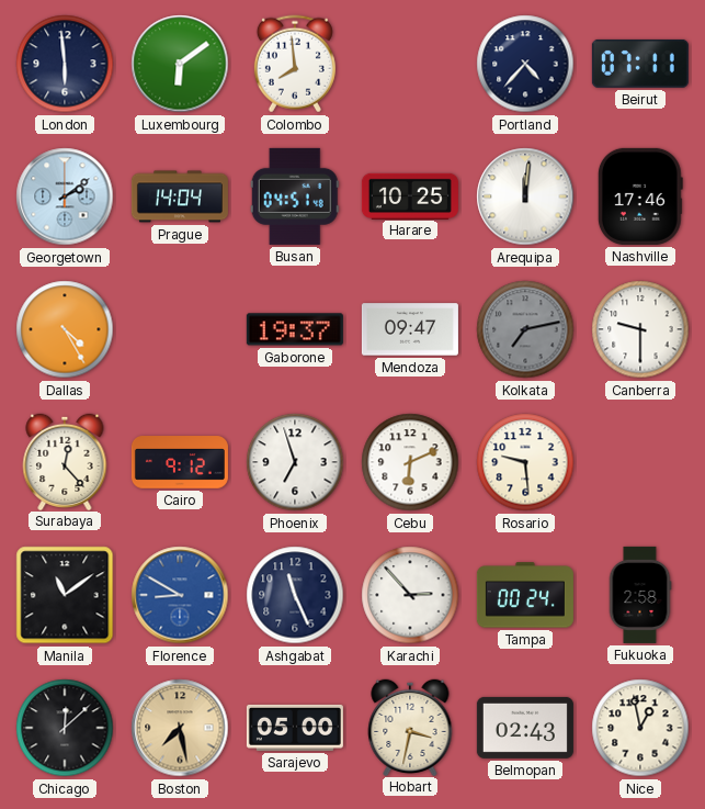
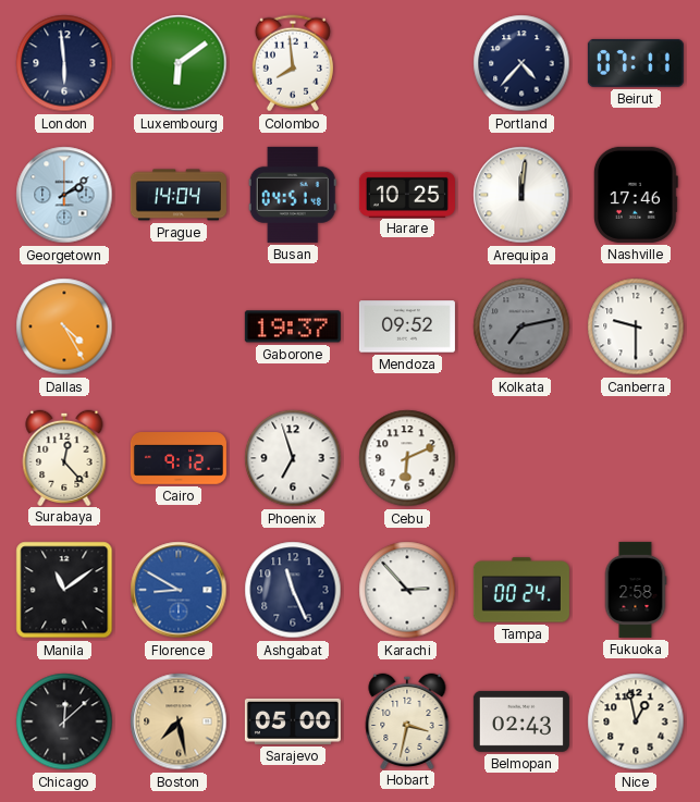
Mendoza: 09:47 -> 09:52
Rosario: 9:29 -> none
